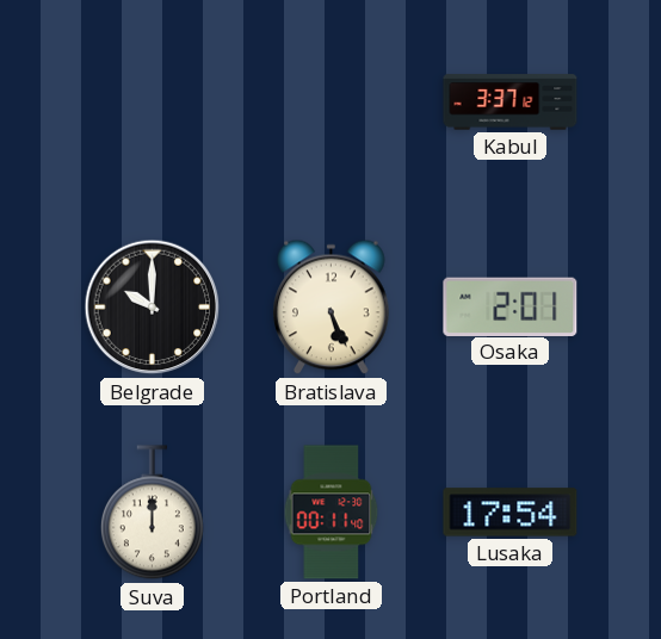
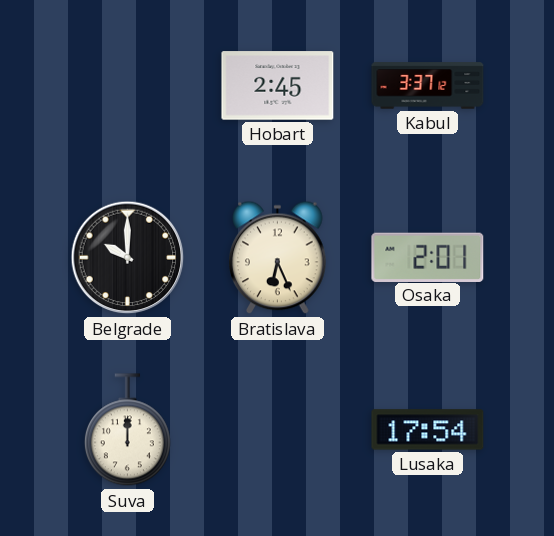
Hobart: none -> 2:45
Bratislava: 5:26 -> 6:26
Portland: 00:11 -> none
